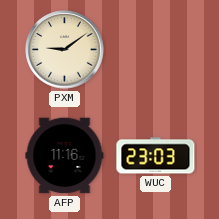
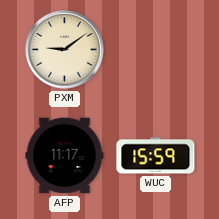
AFP: 11:16 -> 11:17
WUC: 23:03 -> 15:59
